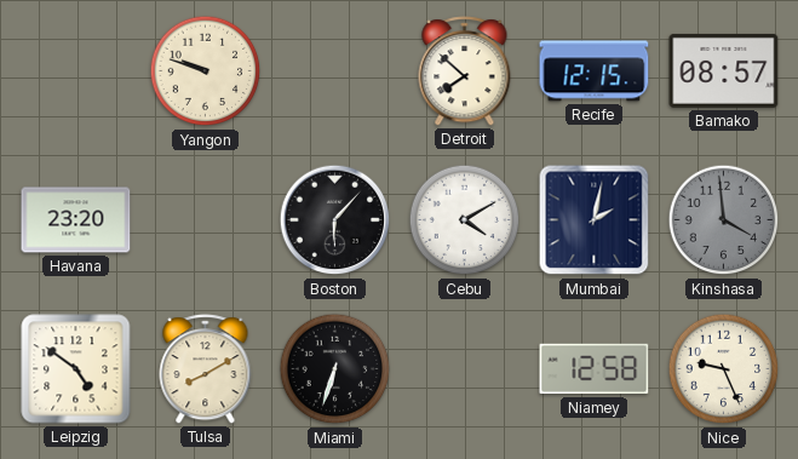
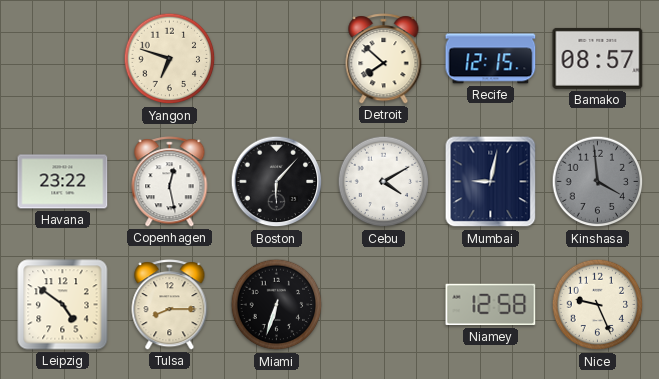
Yangon: 9:48 -> 6:48
Havana: 23:20 -> 23:22
Copenhagen: none -> 12:28
Mumbai: 2:02 -> 9:02
Tulsa: 8:10 -> 8:15
